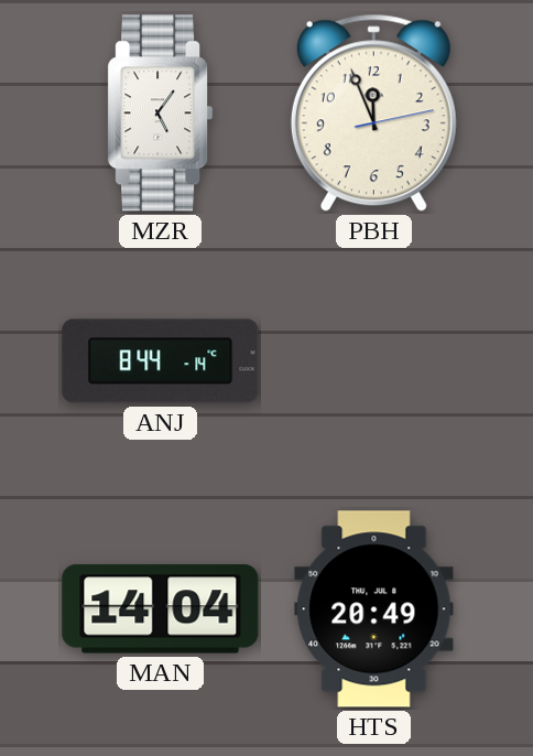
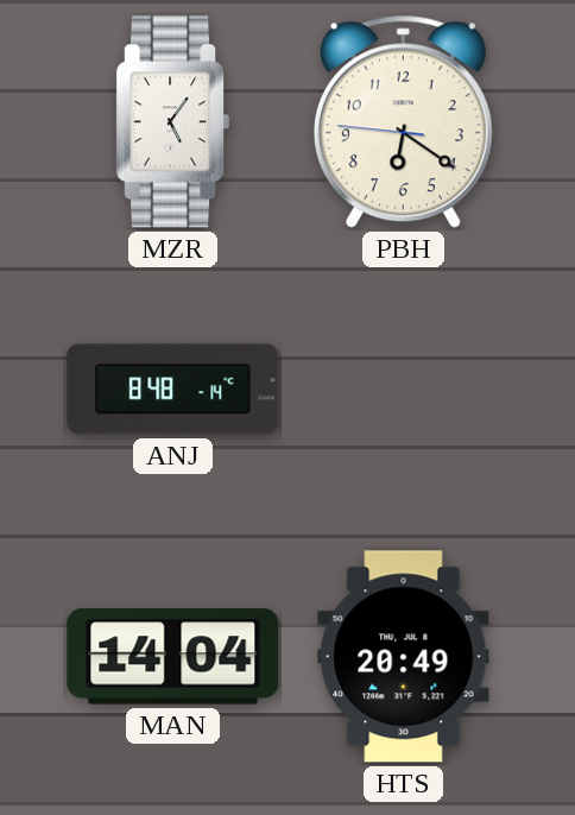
PBH: 11:56 -> 6:20
ANJ: 8:44 -> 8:48
